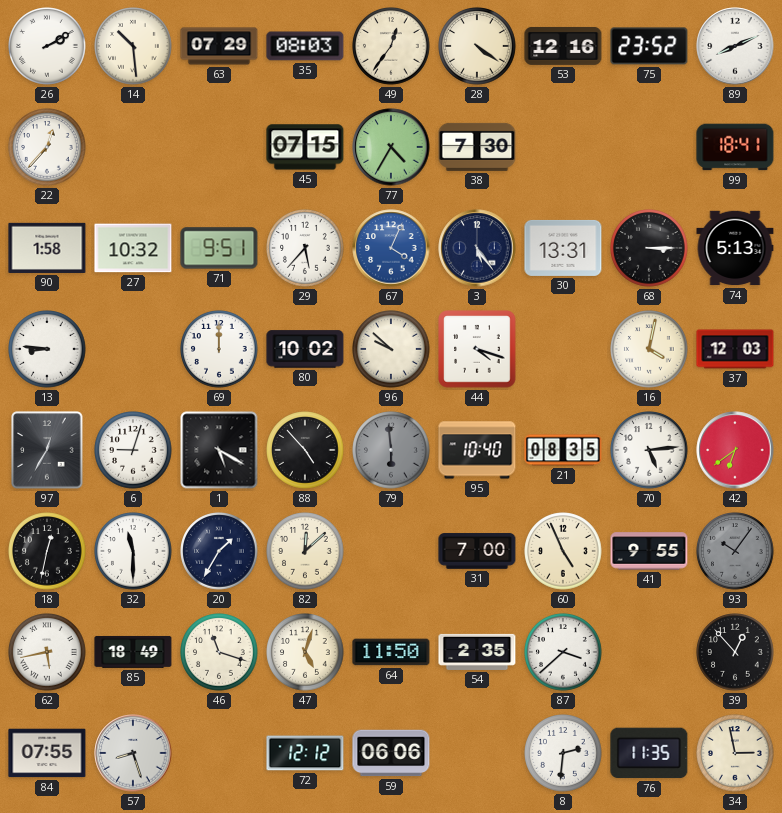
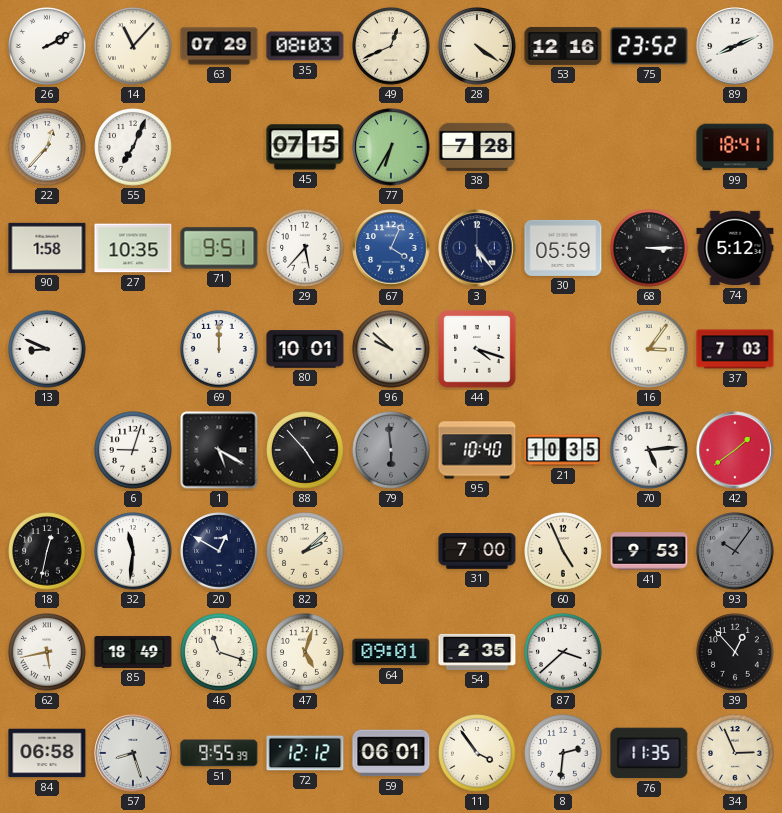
14: 10:29 -> 11:07
49: 12:36 -> 12:41
55: none -> 7:04
77: 4:35 -> 6:35
38: 7:30 -> 7:28
27: 10:32 -> 10:35
30: 13:31 -> 05:59
74: 5:13 -> 5:12
13: 8:46 -> 8:49
80: 10:02 -> 10:01
16: 4:02 -> 3:06
37: 12:03 -> 7:03
97: 12:35 -> none
21: 08:35 -> 10:35
42: 6:39 -> 1:39
32: 11:30 -> 11:31
20: 1:35 -> 12:50
82: 12:08 -> 2:08
41: 9:55 -> 9:53
64: 11:50 -> 09:01
84: 07:55 -> 06:58
51: none -> 9:55
59: 06:06 -> 06:01
11: none -> 3:54
34: 2:58 -> 2:56
